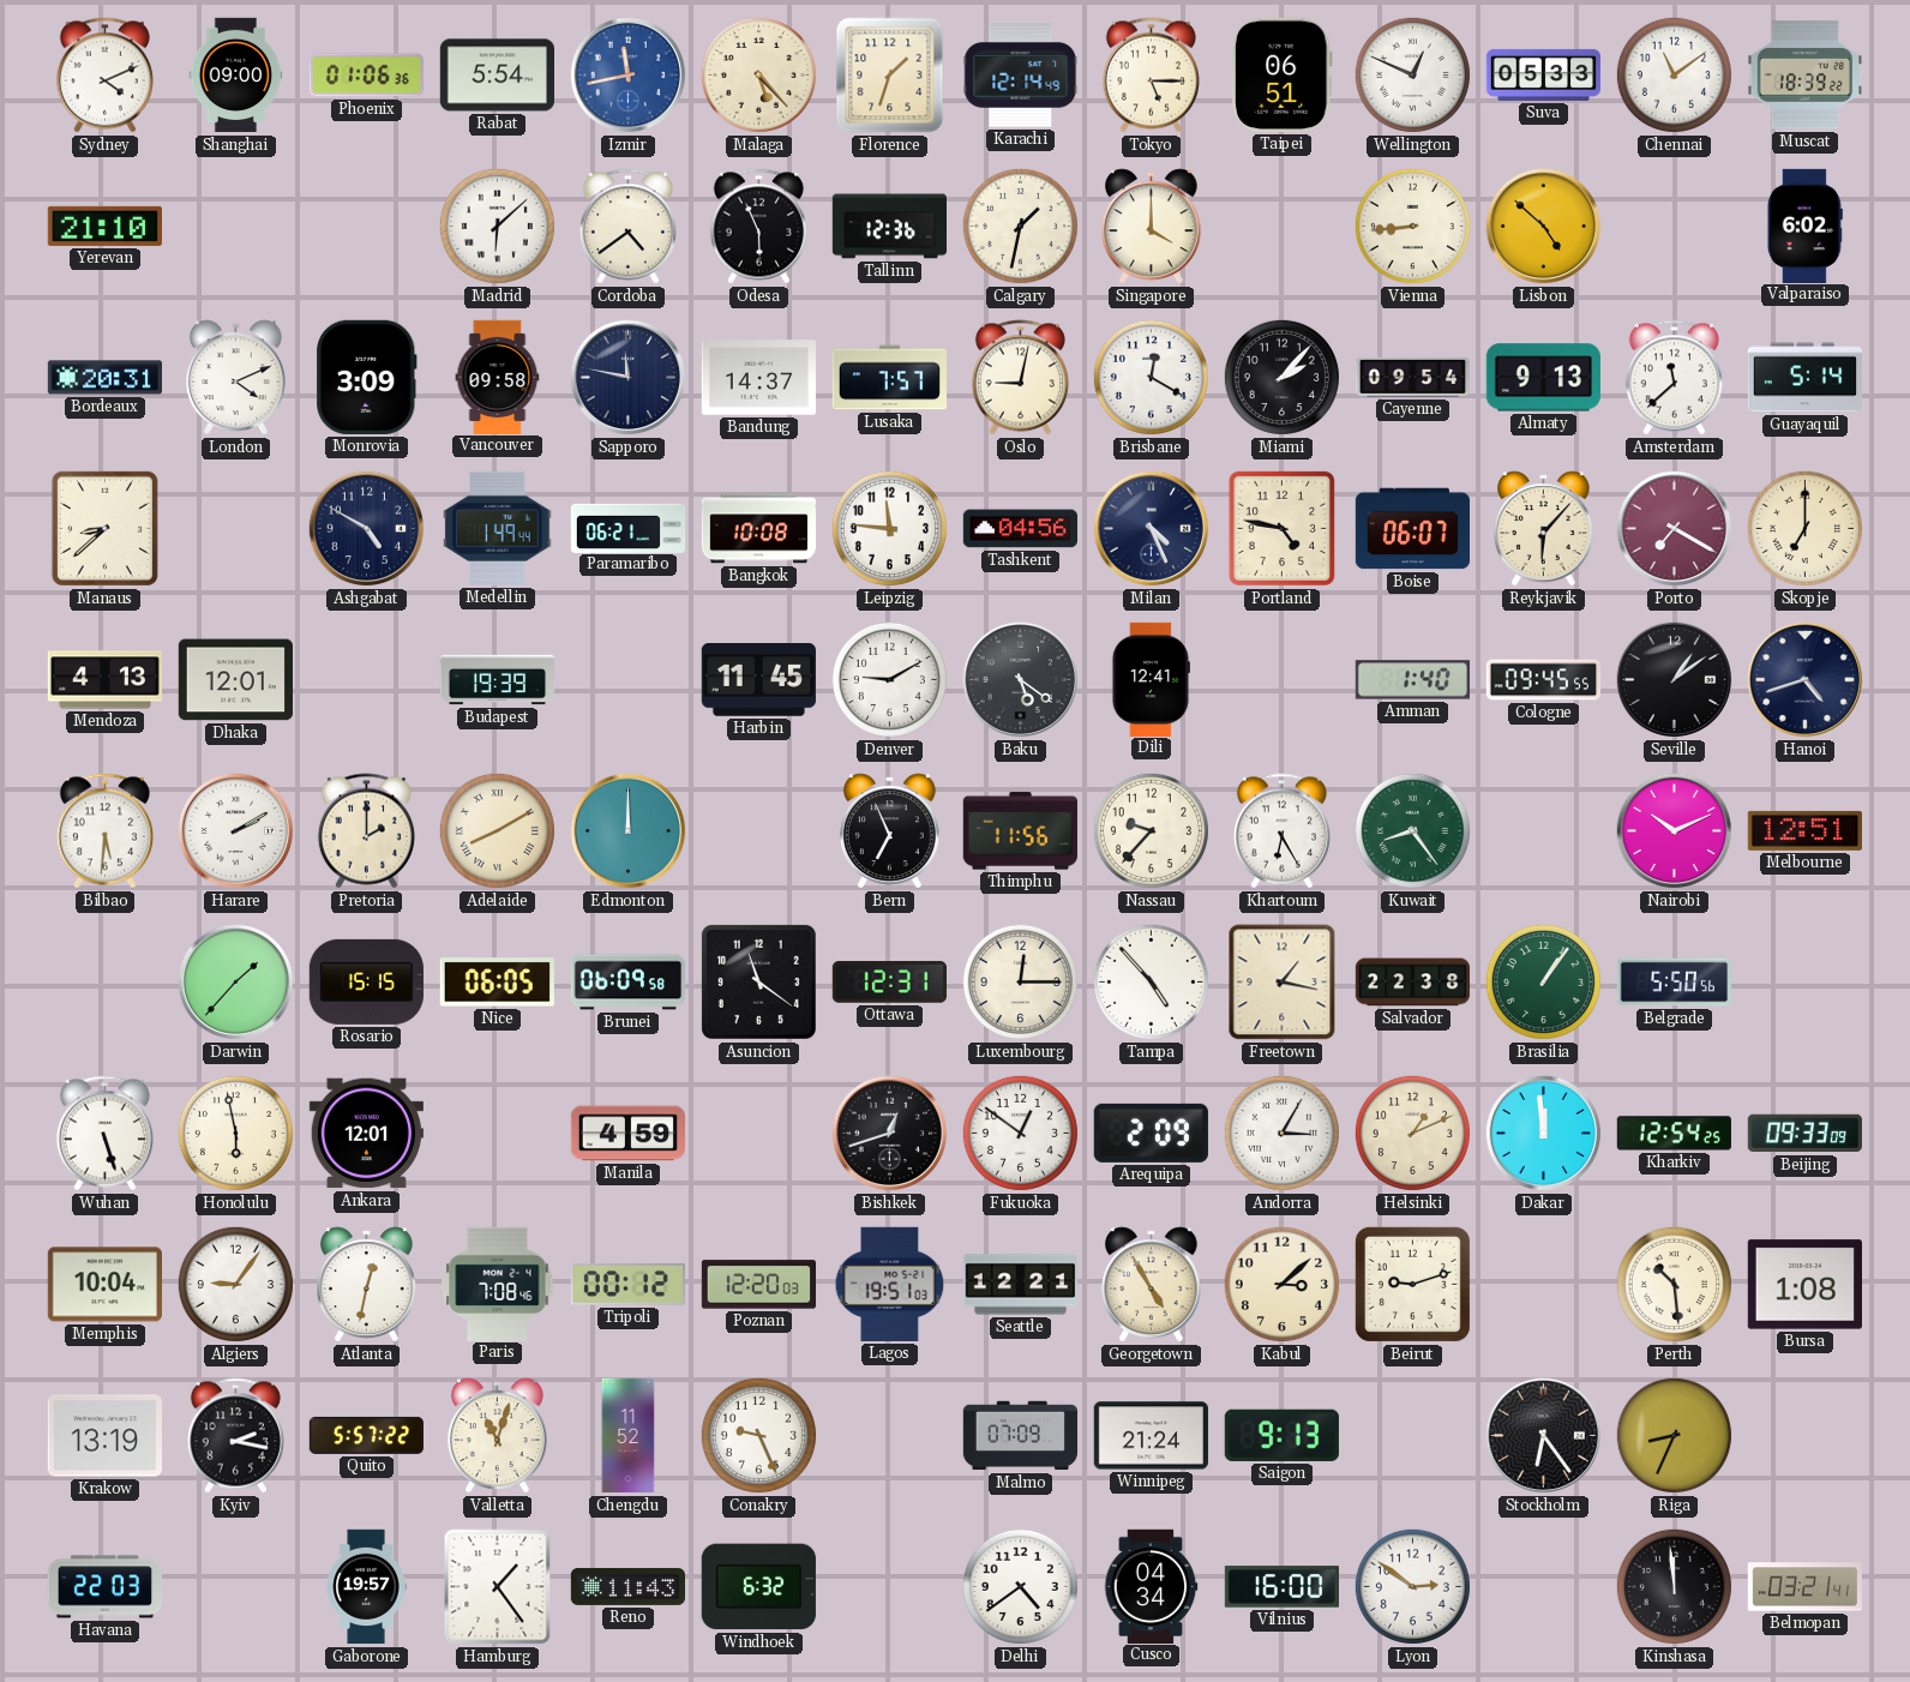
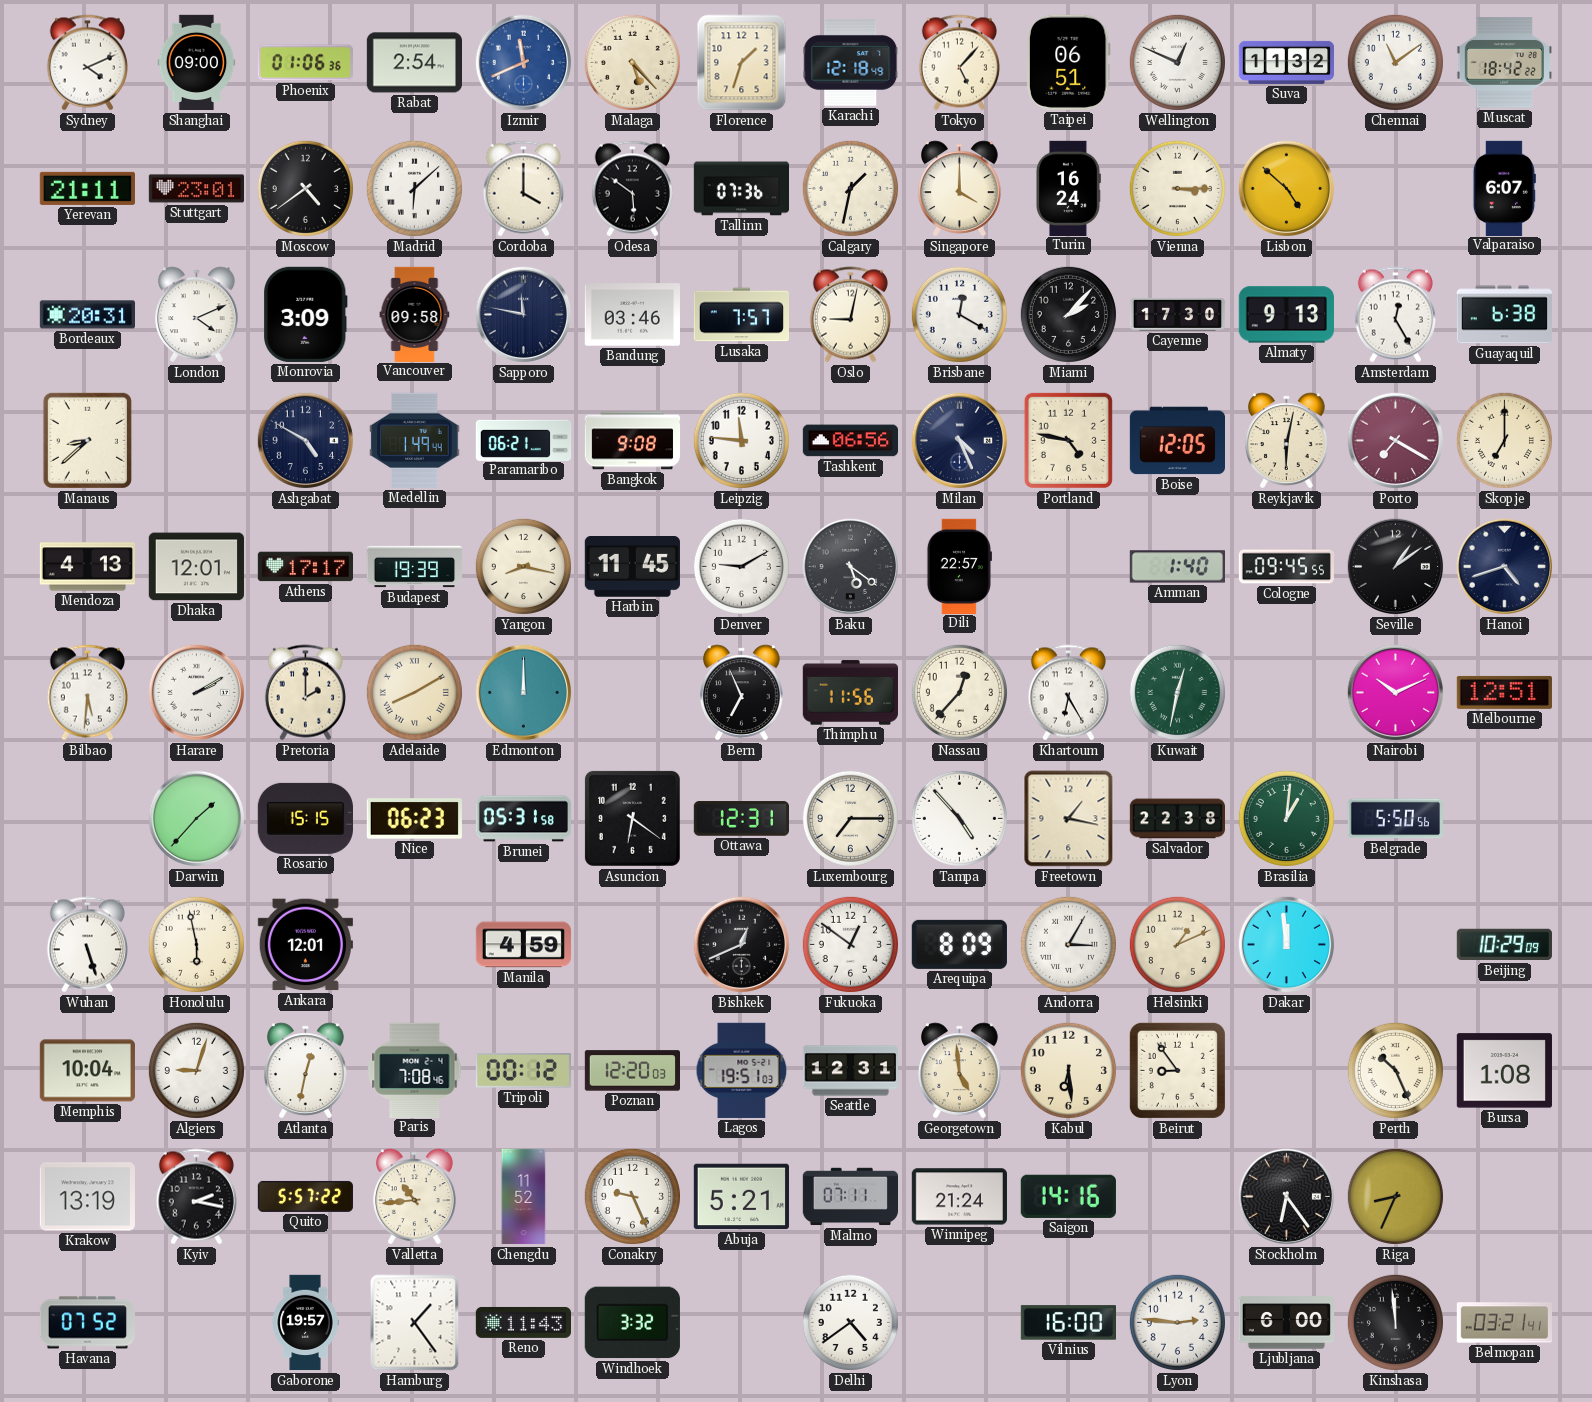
Rabat: 5:54 -> 2:54
Izmir: 11:43 -> 11:41
Karachi: 12:14 -> 12:18
Tokyo: 5:15 -> 5:07
Suva: 05:33 -> 11:32
Muscat: 18:39 -> 18:42
Yerevan: 21:10 -> 21:11
Stuttgart: none -> 23:01
Moscow: none -> 4:39
Cordoba: 4:39 -> 4:00
Odesa: 5:56 -> 5:51
Tallinn: 12:36 -> 07:36
Turin: none -> 16:24
Vienna: 8:44 -> 3:15
Valparaiso: 6:02 -> 6:07
Bandung: 14:37 -> 03:46
Cayenne: 09:54 -> 17:30
Amsterdam: 11:38 -> 12:25
Guayaquil: 5:14 -> 6:38
Bangkok: 10:08 -> 9:08
Tashkent: 04:56 -> 06:56
Boise: 06:07 -> 12:05
Reykjavik: 6:07 -> 6:02
Athens: none -> 17:17
Yangon: none -> 8:17
Dili: 12:41 -> 22:57
Nassau: 9:37 -> 12:37
Kuwait: 8:24 -> 12:32
Nice: 06:05 -> 06:23
Brunei: 06:09 -> 05:31
Asuncion: 11:21 -> 6:21
Luxembourg: 12:15 -> 7:15
Brasilia: 1:06 -> 1:01
Bishkek: 12:42 -> 12:41
Arequipa: 2:09 -> 8:09
Kharkiv: 12:54 -> none
Beijing: 09:33 -> 10:29
Algiers: 9:06 -> 9:03
Seattle: 12:21 -> 12:31
Georgetown: 4:55 -> 4:59
Kabul: 3:08 -> 6:29
Beirut: 9:12 -> 8:54
Perth: 10:29 -> 10:26
Valletta: 11:03 -> 10:44
Abuja: none -> 5:21
Malmo: 07:09 -> 07:11
Saigon: 9:13 -> 14:16
Havana: 22:03 -> 07:52
Windhoek: 6:32 -> 3:32
Cusco: 04:34 -> none
Lyon: 2:51 -> 2:46
Ljubljana: none -> 6:00
